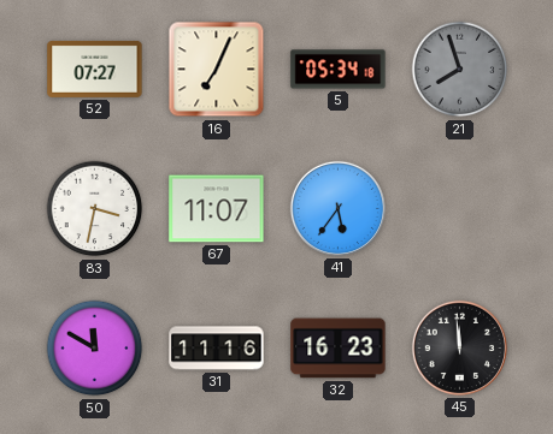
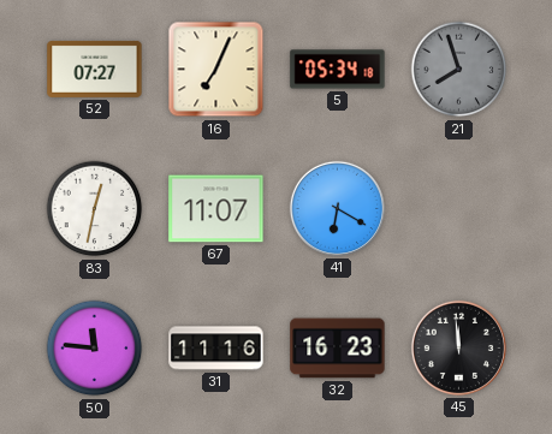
83: 3:32 -> 12:32
41: 5:36 -> 6:20
50: 11:50 -> 11:46
